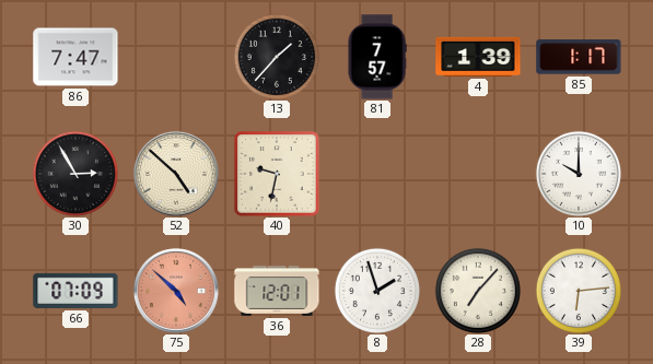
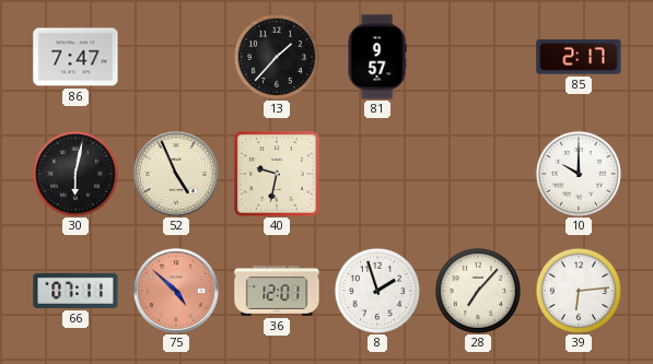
81: 7:57 -> 9:57
4: 1:39 -> none
85: 1:17 -> 2:17
30: 2:55 -> 6:02
52: 4:52 -> 4:56
66: 07:09 -> 07:11
